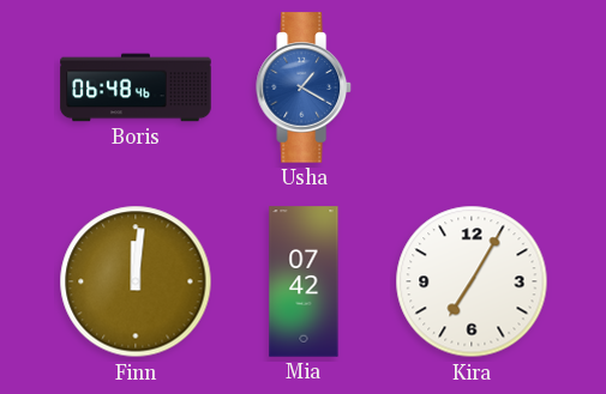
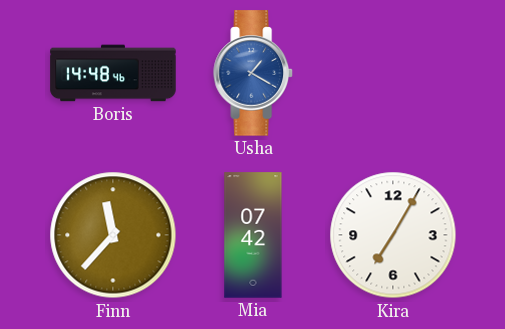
Boris: 06:48 -> 14:48
Finn: 12:01 -> 11:37
